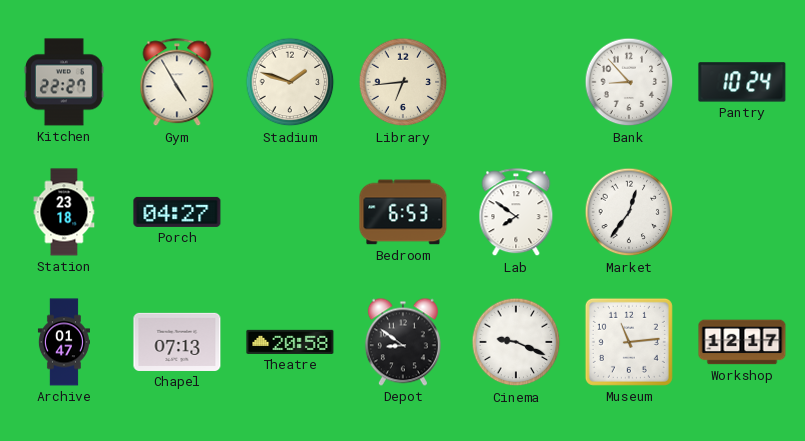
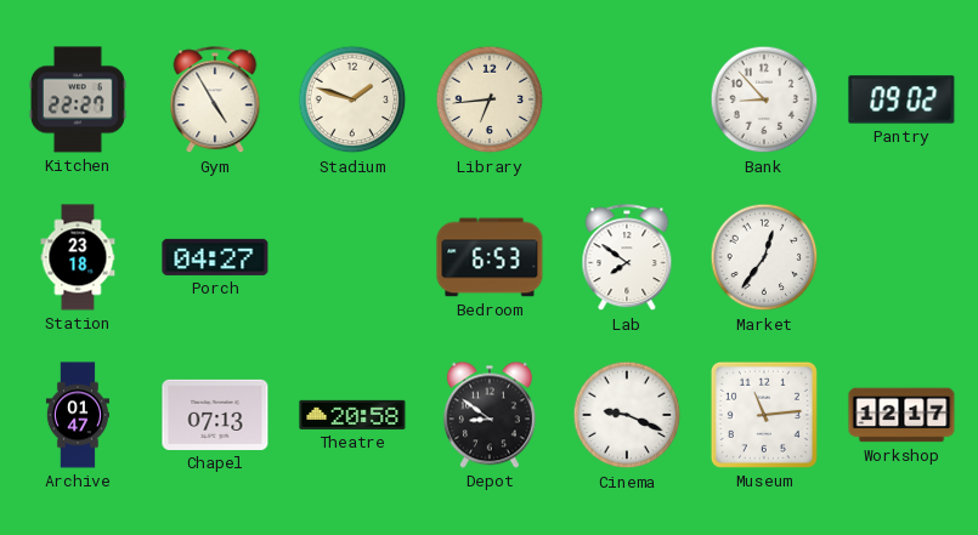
Pantry: 10:24 -> 09:02
